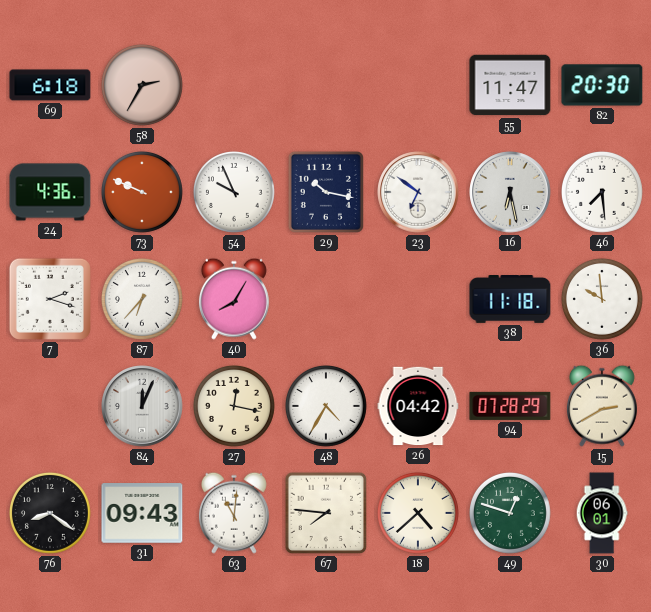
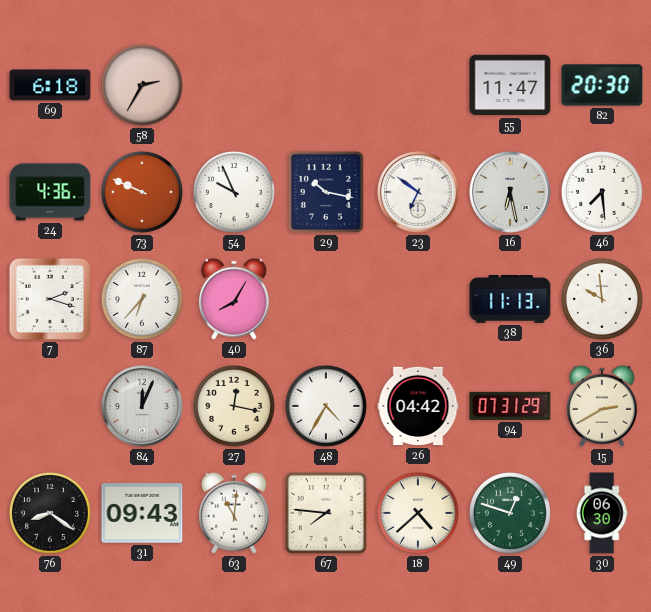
38: 11:18 -> 11:13
94: 07:28 -> 07:31
30: 06:01 -> 06:30
